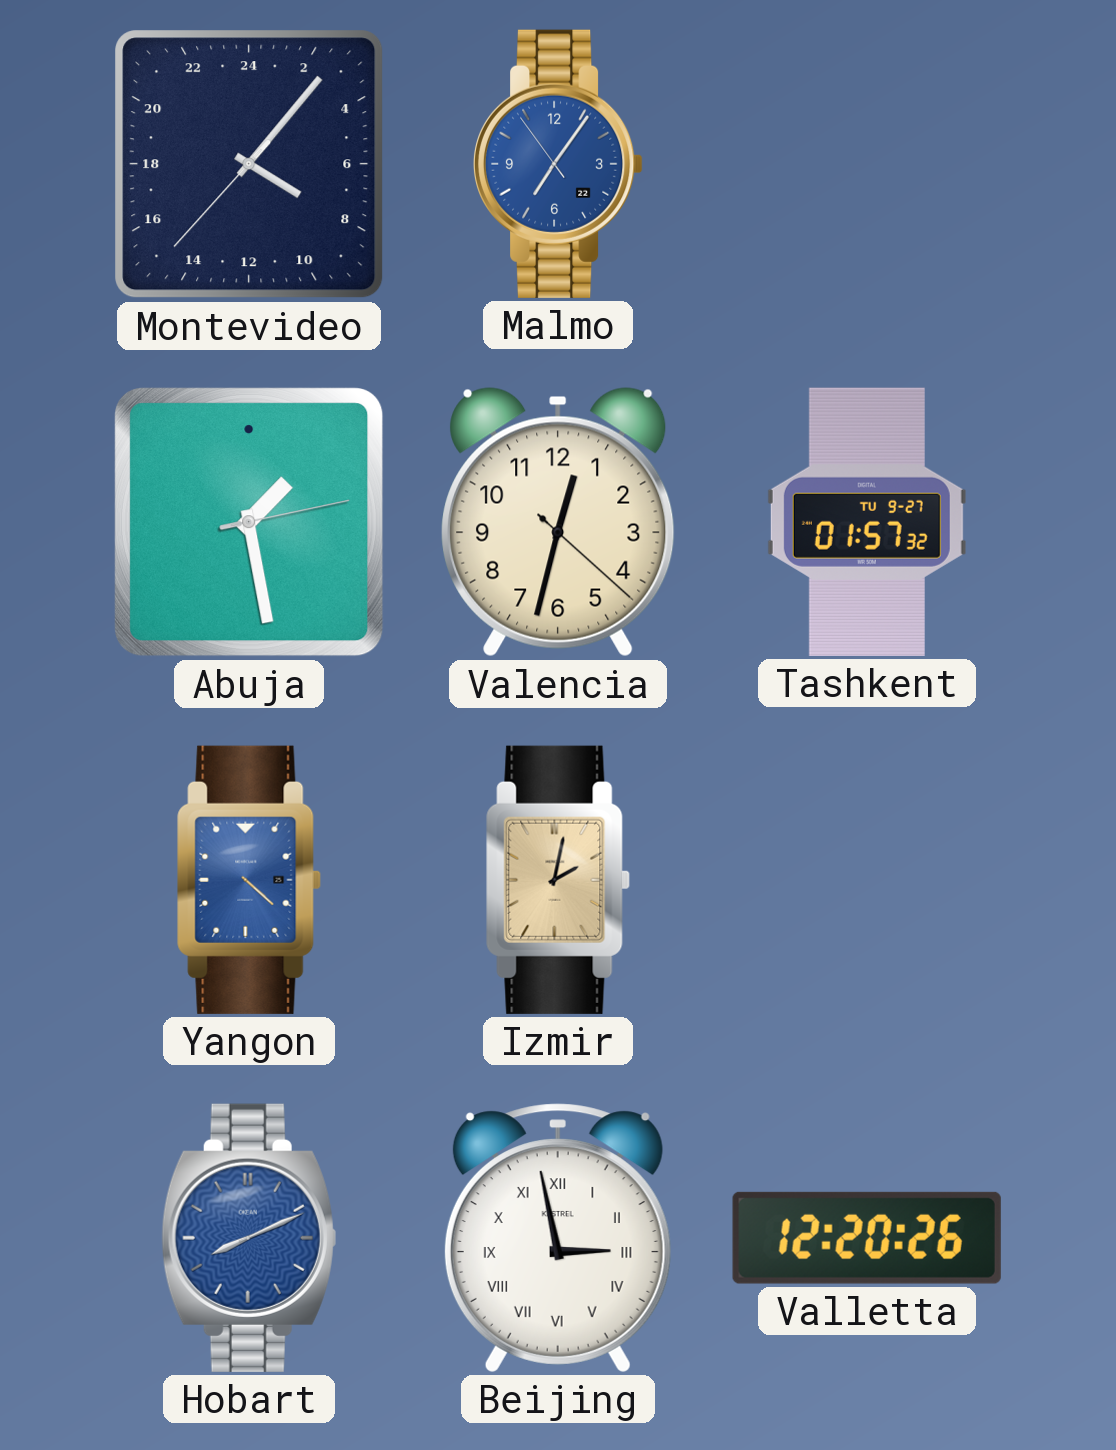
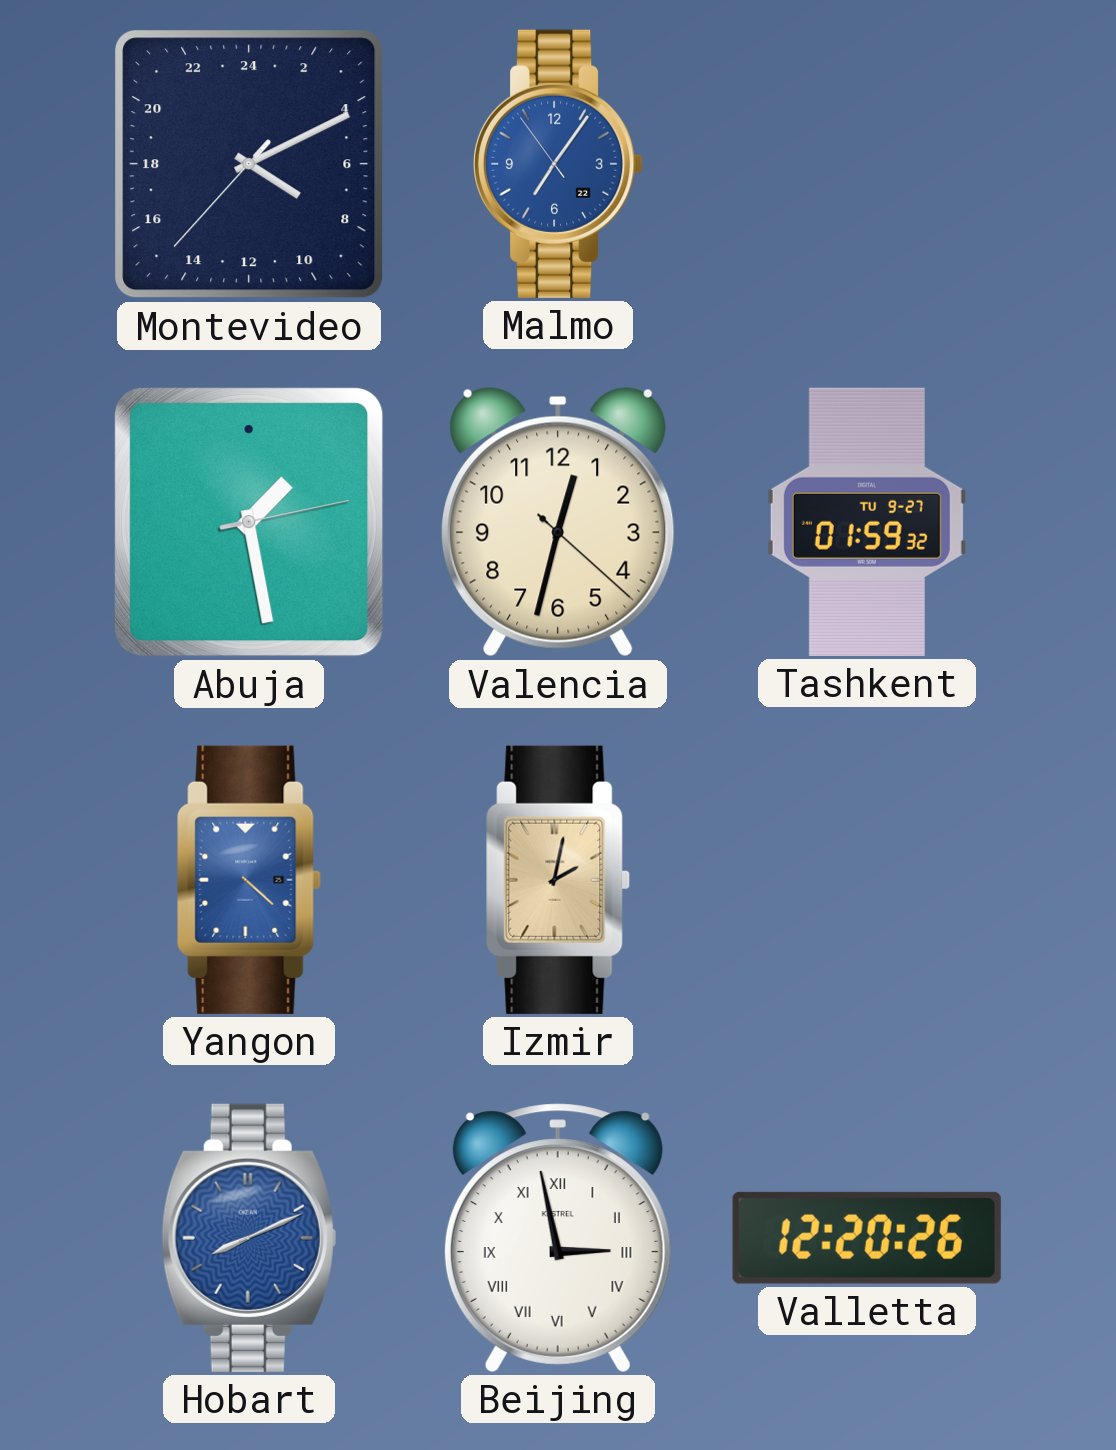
Montevideo: 8:06 -> 8:10
Tashkent: 01:57 -> 01:59
